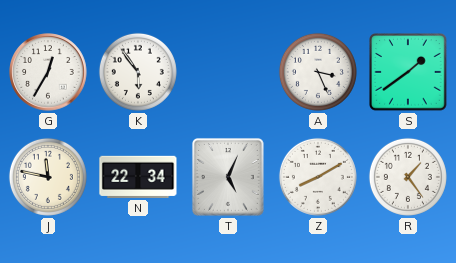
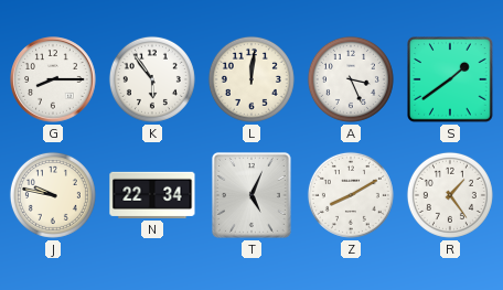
G: 12:35 -> 8:15
L: none -> 12:01
J: 11:47 -> 9:47
